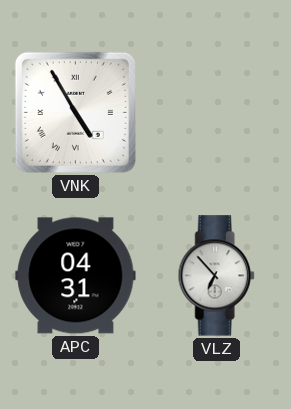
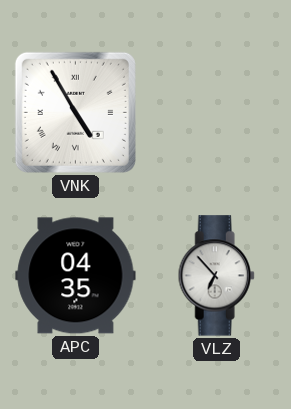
APC: 04:31 -> 04:35
